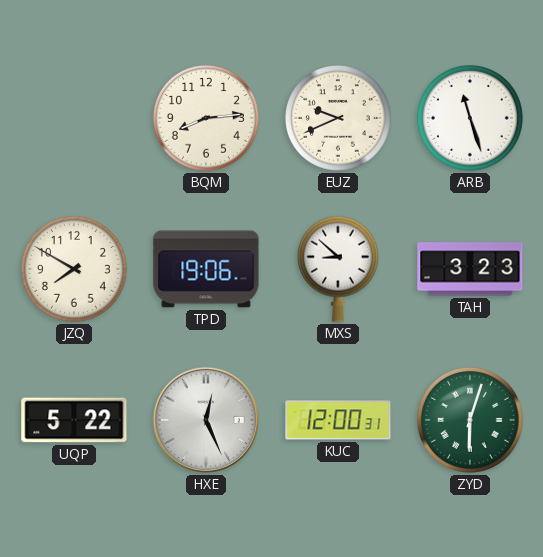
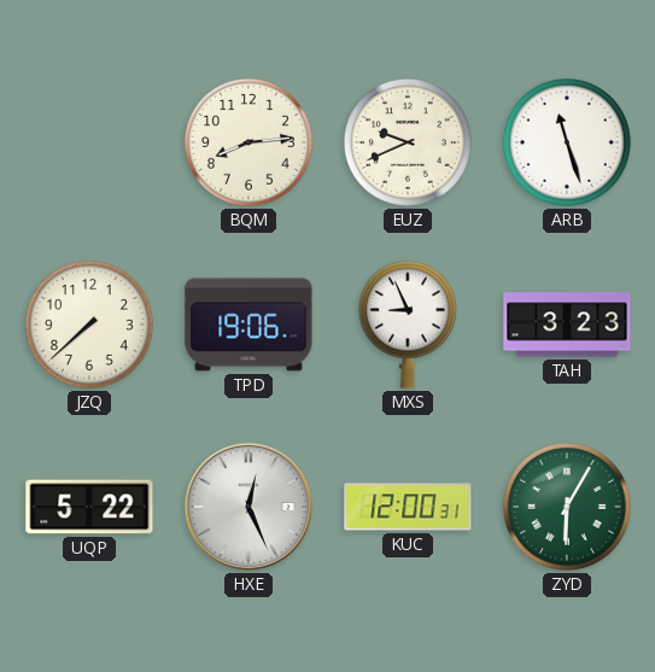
JZQ: 7:50 -> 7:38
MXS: 8:52 -> 8:56
ZYD: 6:03 -> 6:05
